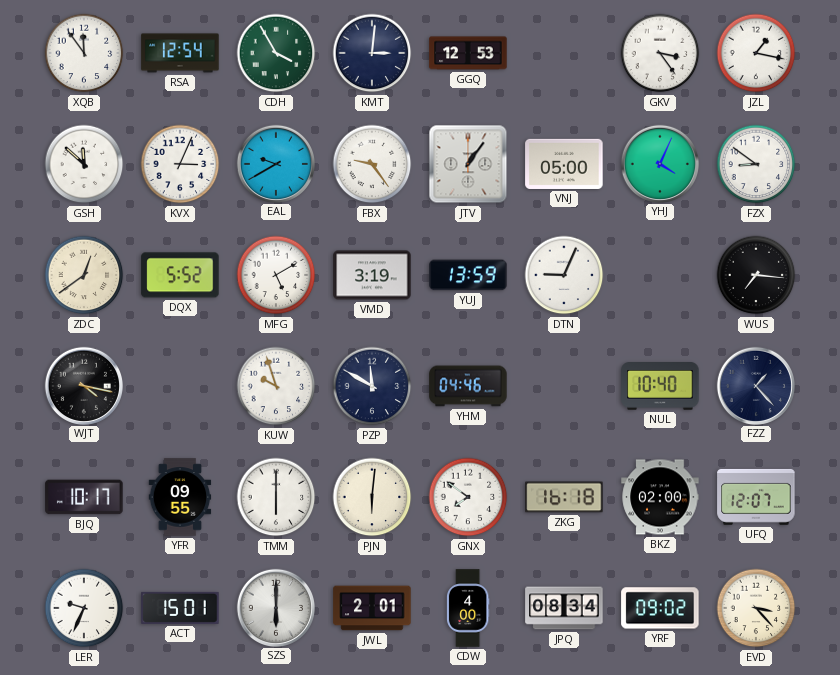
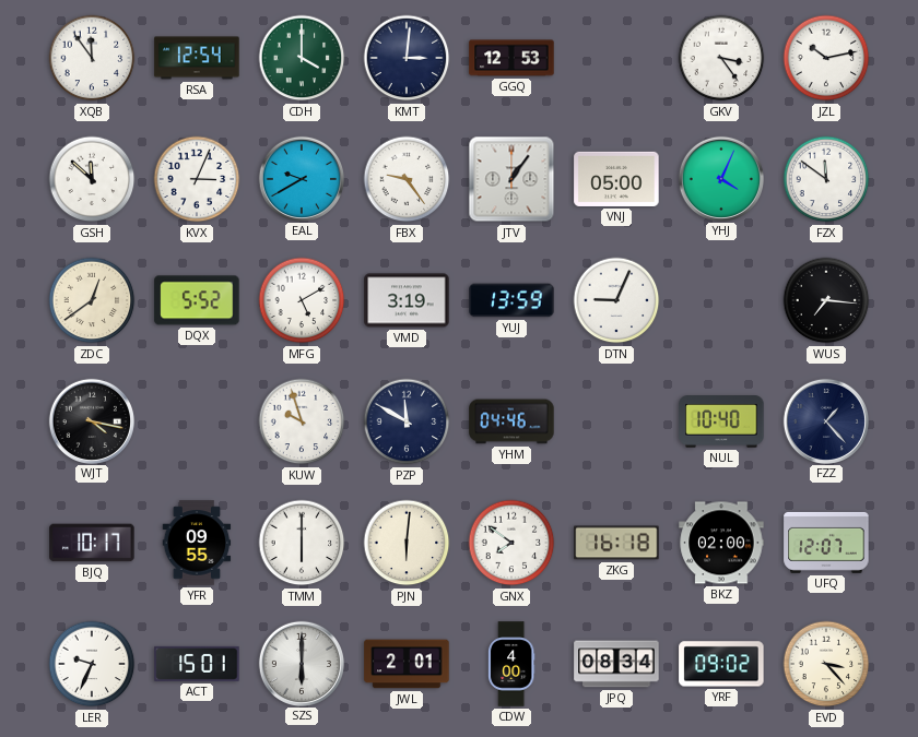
CDH: 3:55 -> 4:00
JZL: 1:17 -> 10:13
FZX: 8:51 -> 11:51
